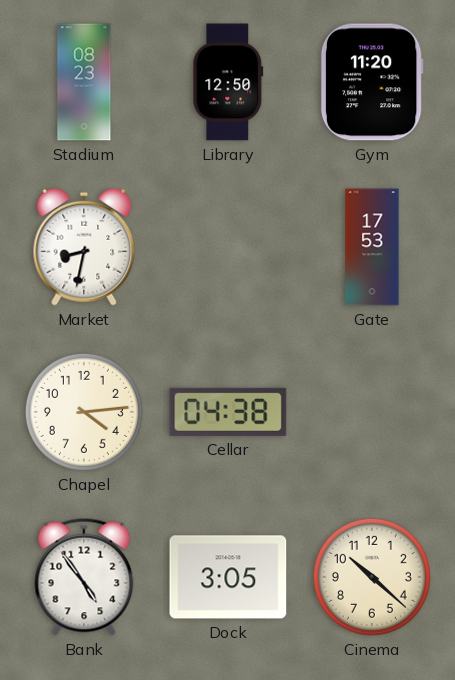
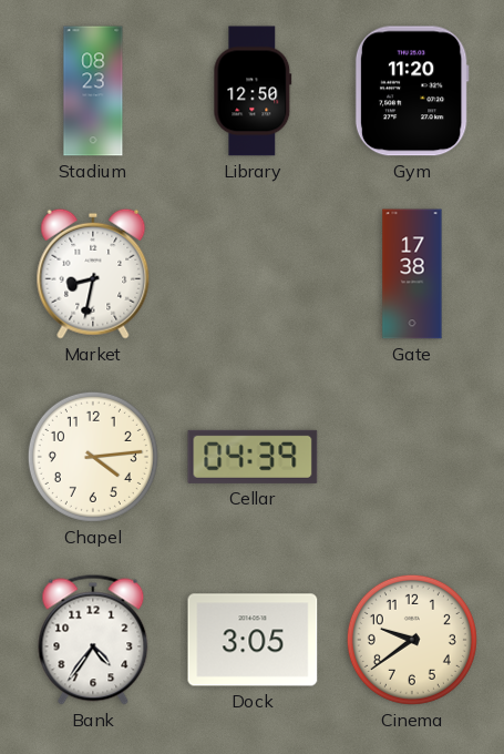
Gate: 17:53 -> 17:38
Cellar: 04:38 -> 04:39
Bank: 4:54 -> 4:36
Cinema: 10:22 -> 9:39
